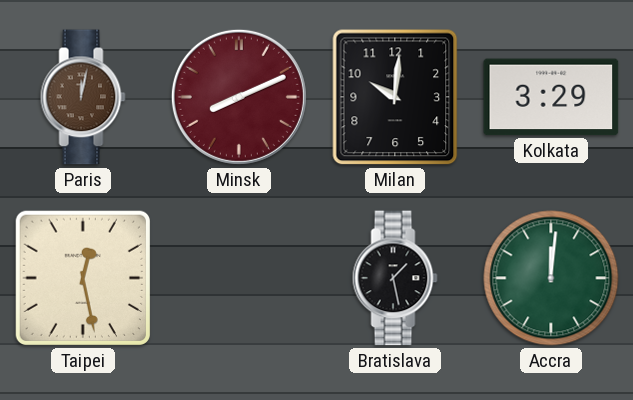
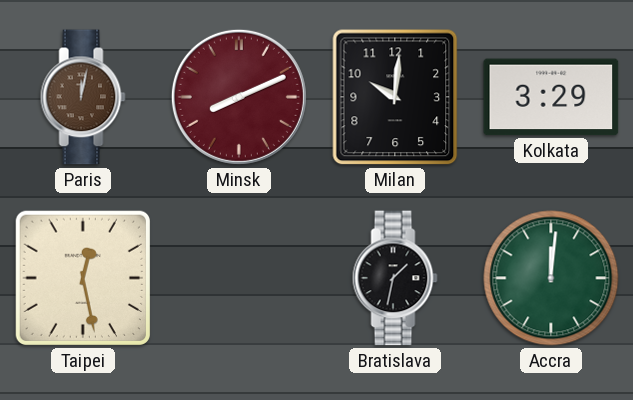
Bratislava: 1:28 -> 1:32
